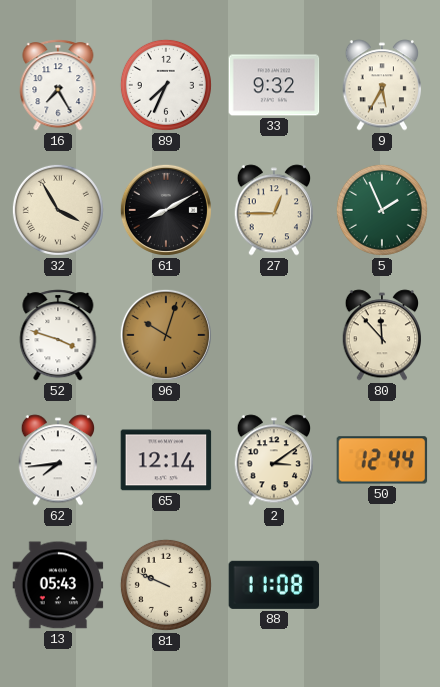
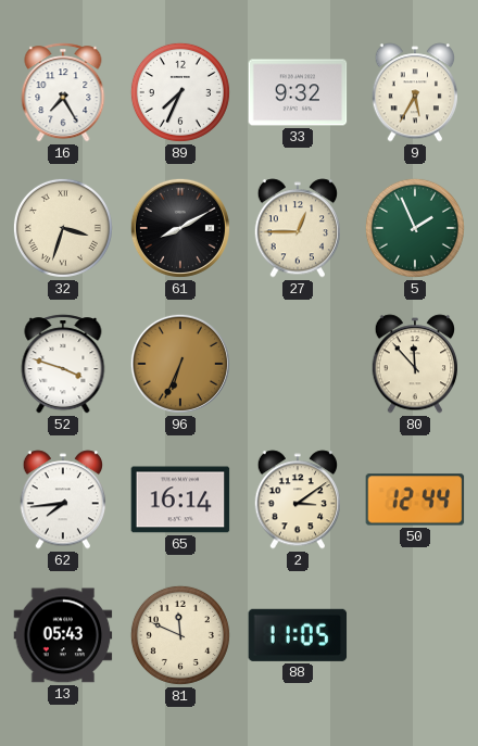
32: 3:55 -> 3:33
96: 10:03 -> 6:34
65: 12:14 -> 16:14
81: 9:49 -> 11:49
88: 11:08 -> 11:05
